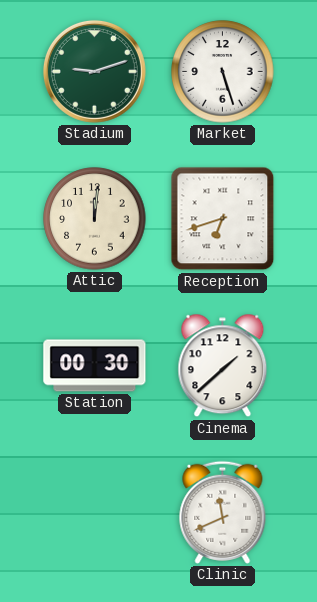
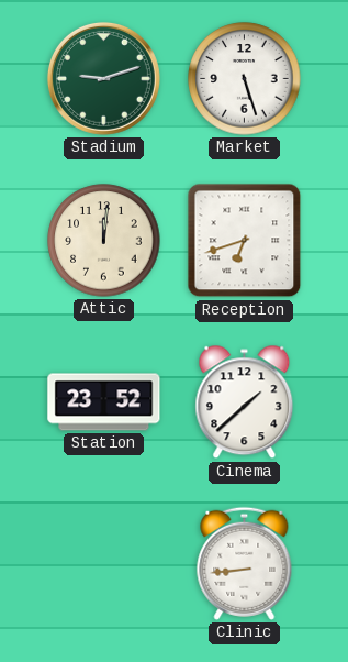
Station: 00:30 -> 23:52
Clinic: 11:41 -> 8:44
